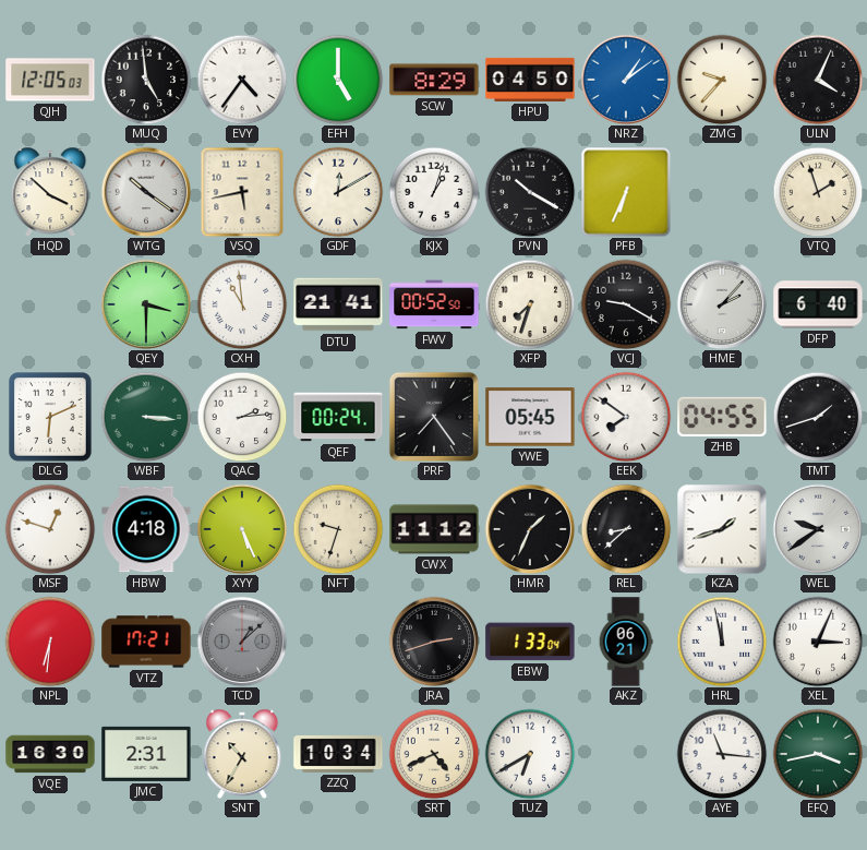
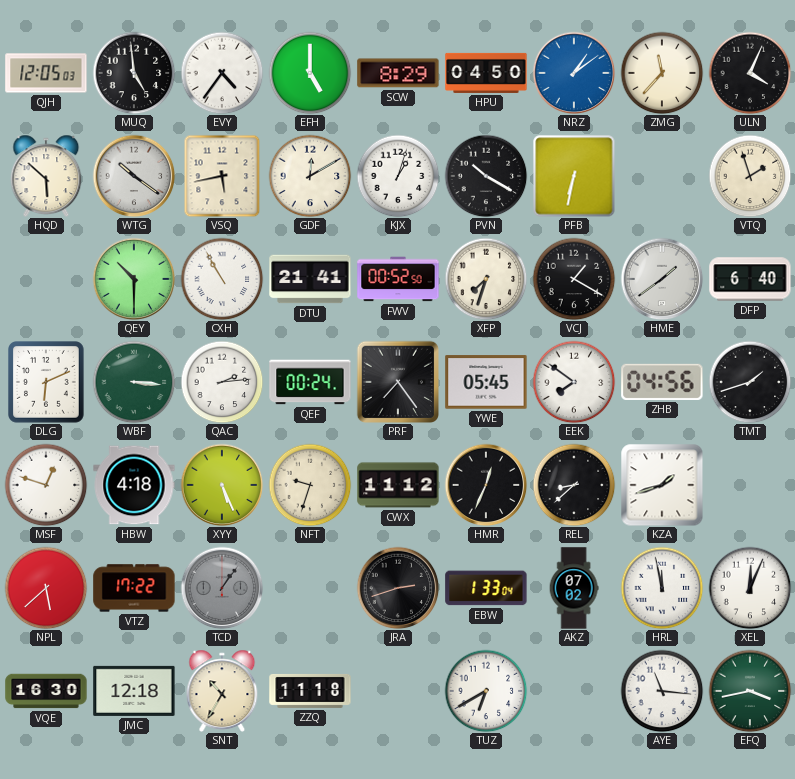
ZMG: 9:37 -> 11:37
HQD: 3:52 -> 5:52
PFB: 6:34 -> 6:32
QEY: 3:30 -> 10:30
CXH: 10:59 -> 10:55
VCJ: 9:20 -> 1:20
HME: 2:07 -> 1:39
ZHB: 04:55 -> 04:56
HMR: 1:34 -> 12:34
WEL: 9:39 -> none
NPL: 6:31 -> 5:38
VTZ: 17:21 -> 17:22
TCD: 1:08 -> 1:06
AKZ: 06:21 -> 07:02
XEL: 3:04 -> 12:04
JMC: 2:31 -> 12:18
ZZQ: 10:34 -> 11:18
SRT: 4:41 -> none
